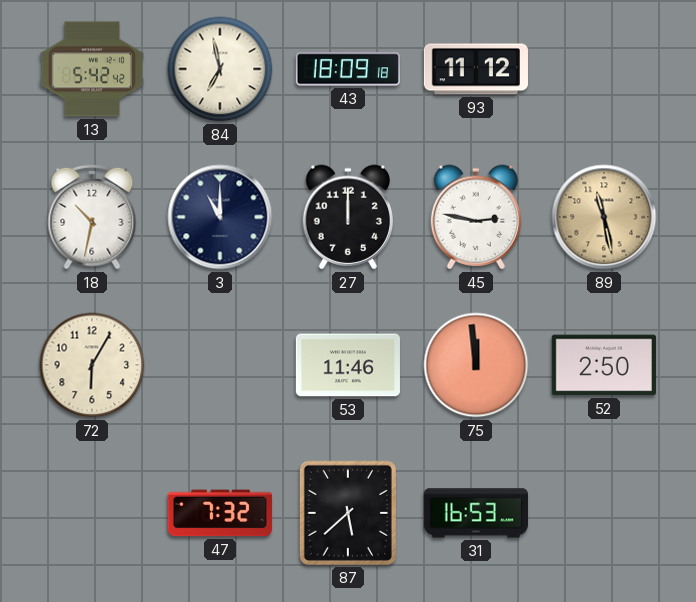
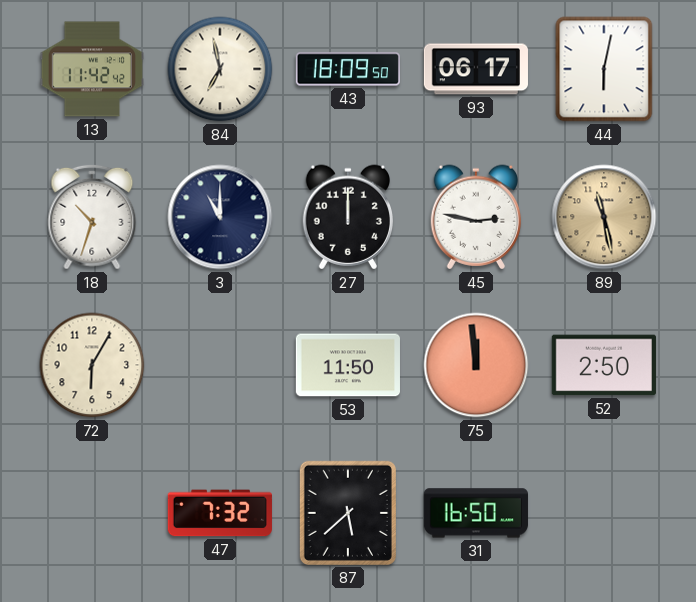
13: 5:42 -> 11:42
43: 18:09:18 -> 18:09:50
93: 11:12 -> 06:17
44: none -> 6:02
18: 10:32 -> 10:33
53: 11:46 -> 11:50
31: 16:53 -> 16:50
